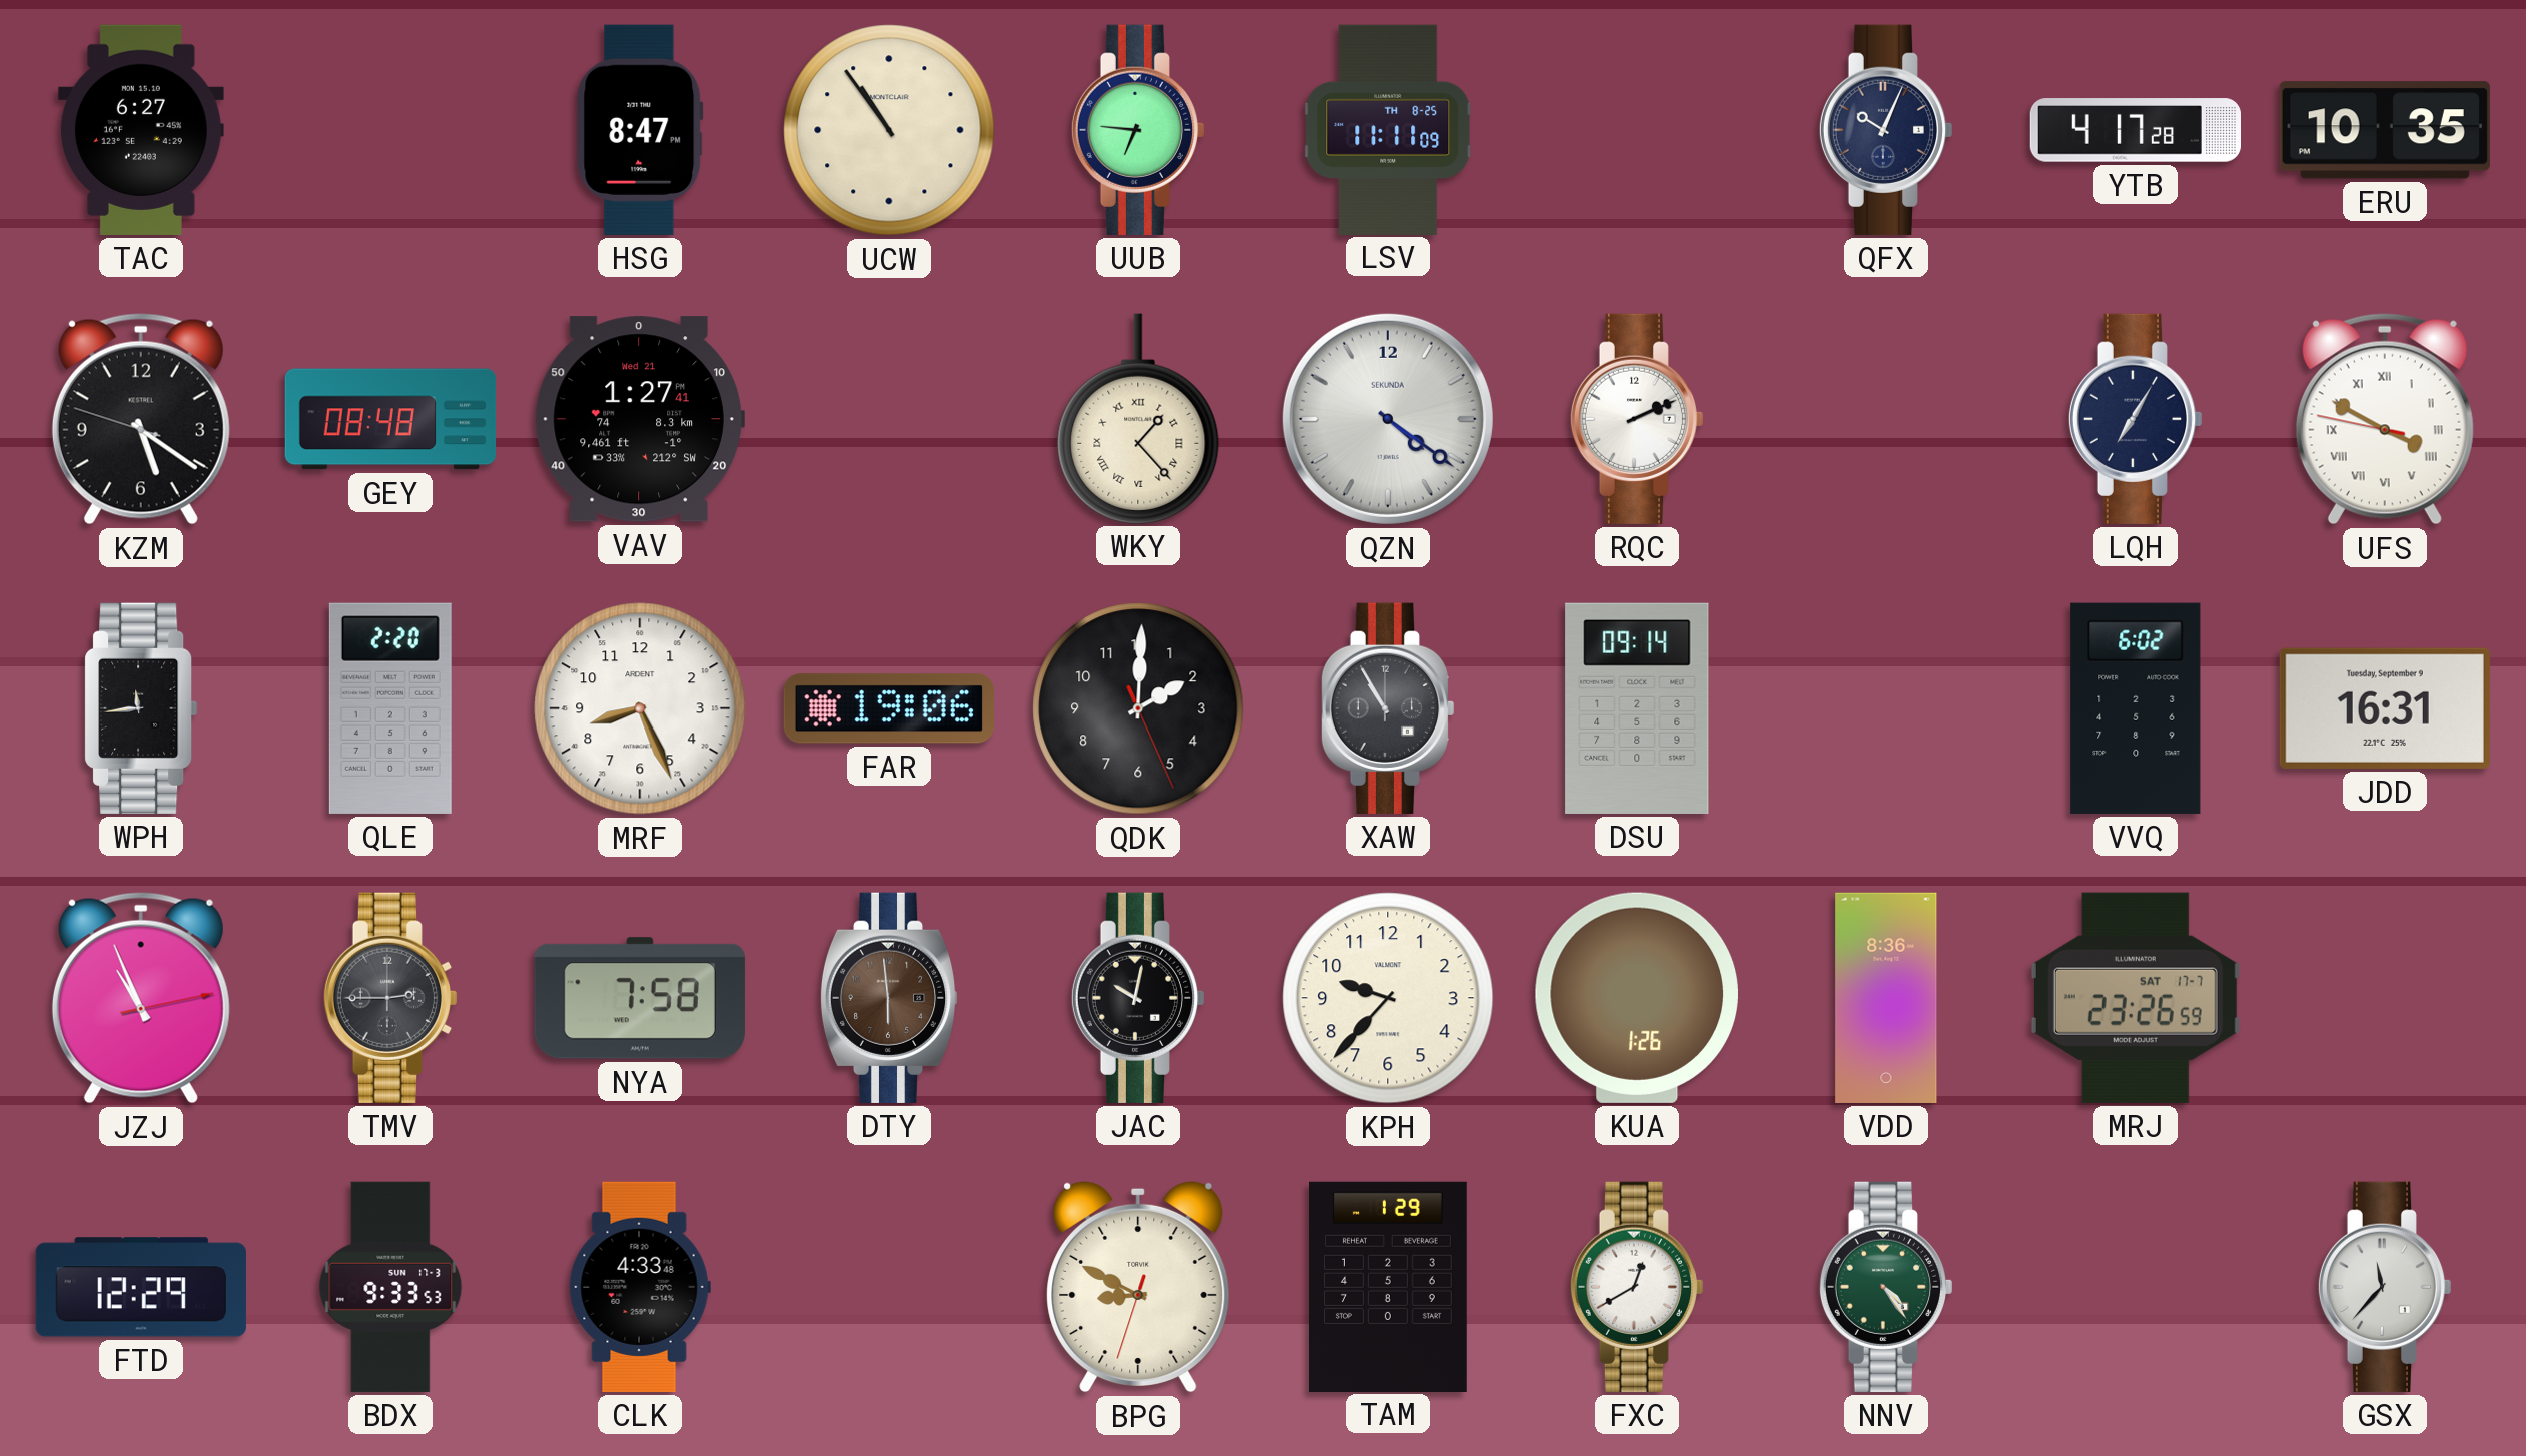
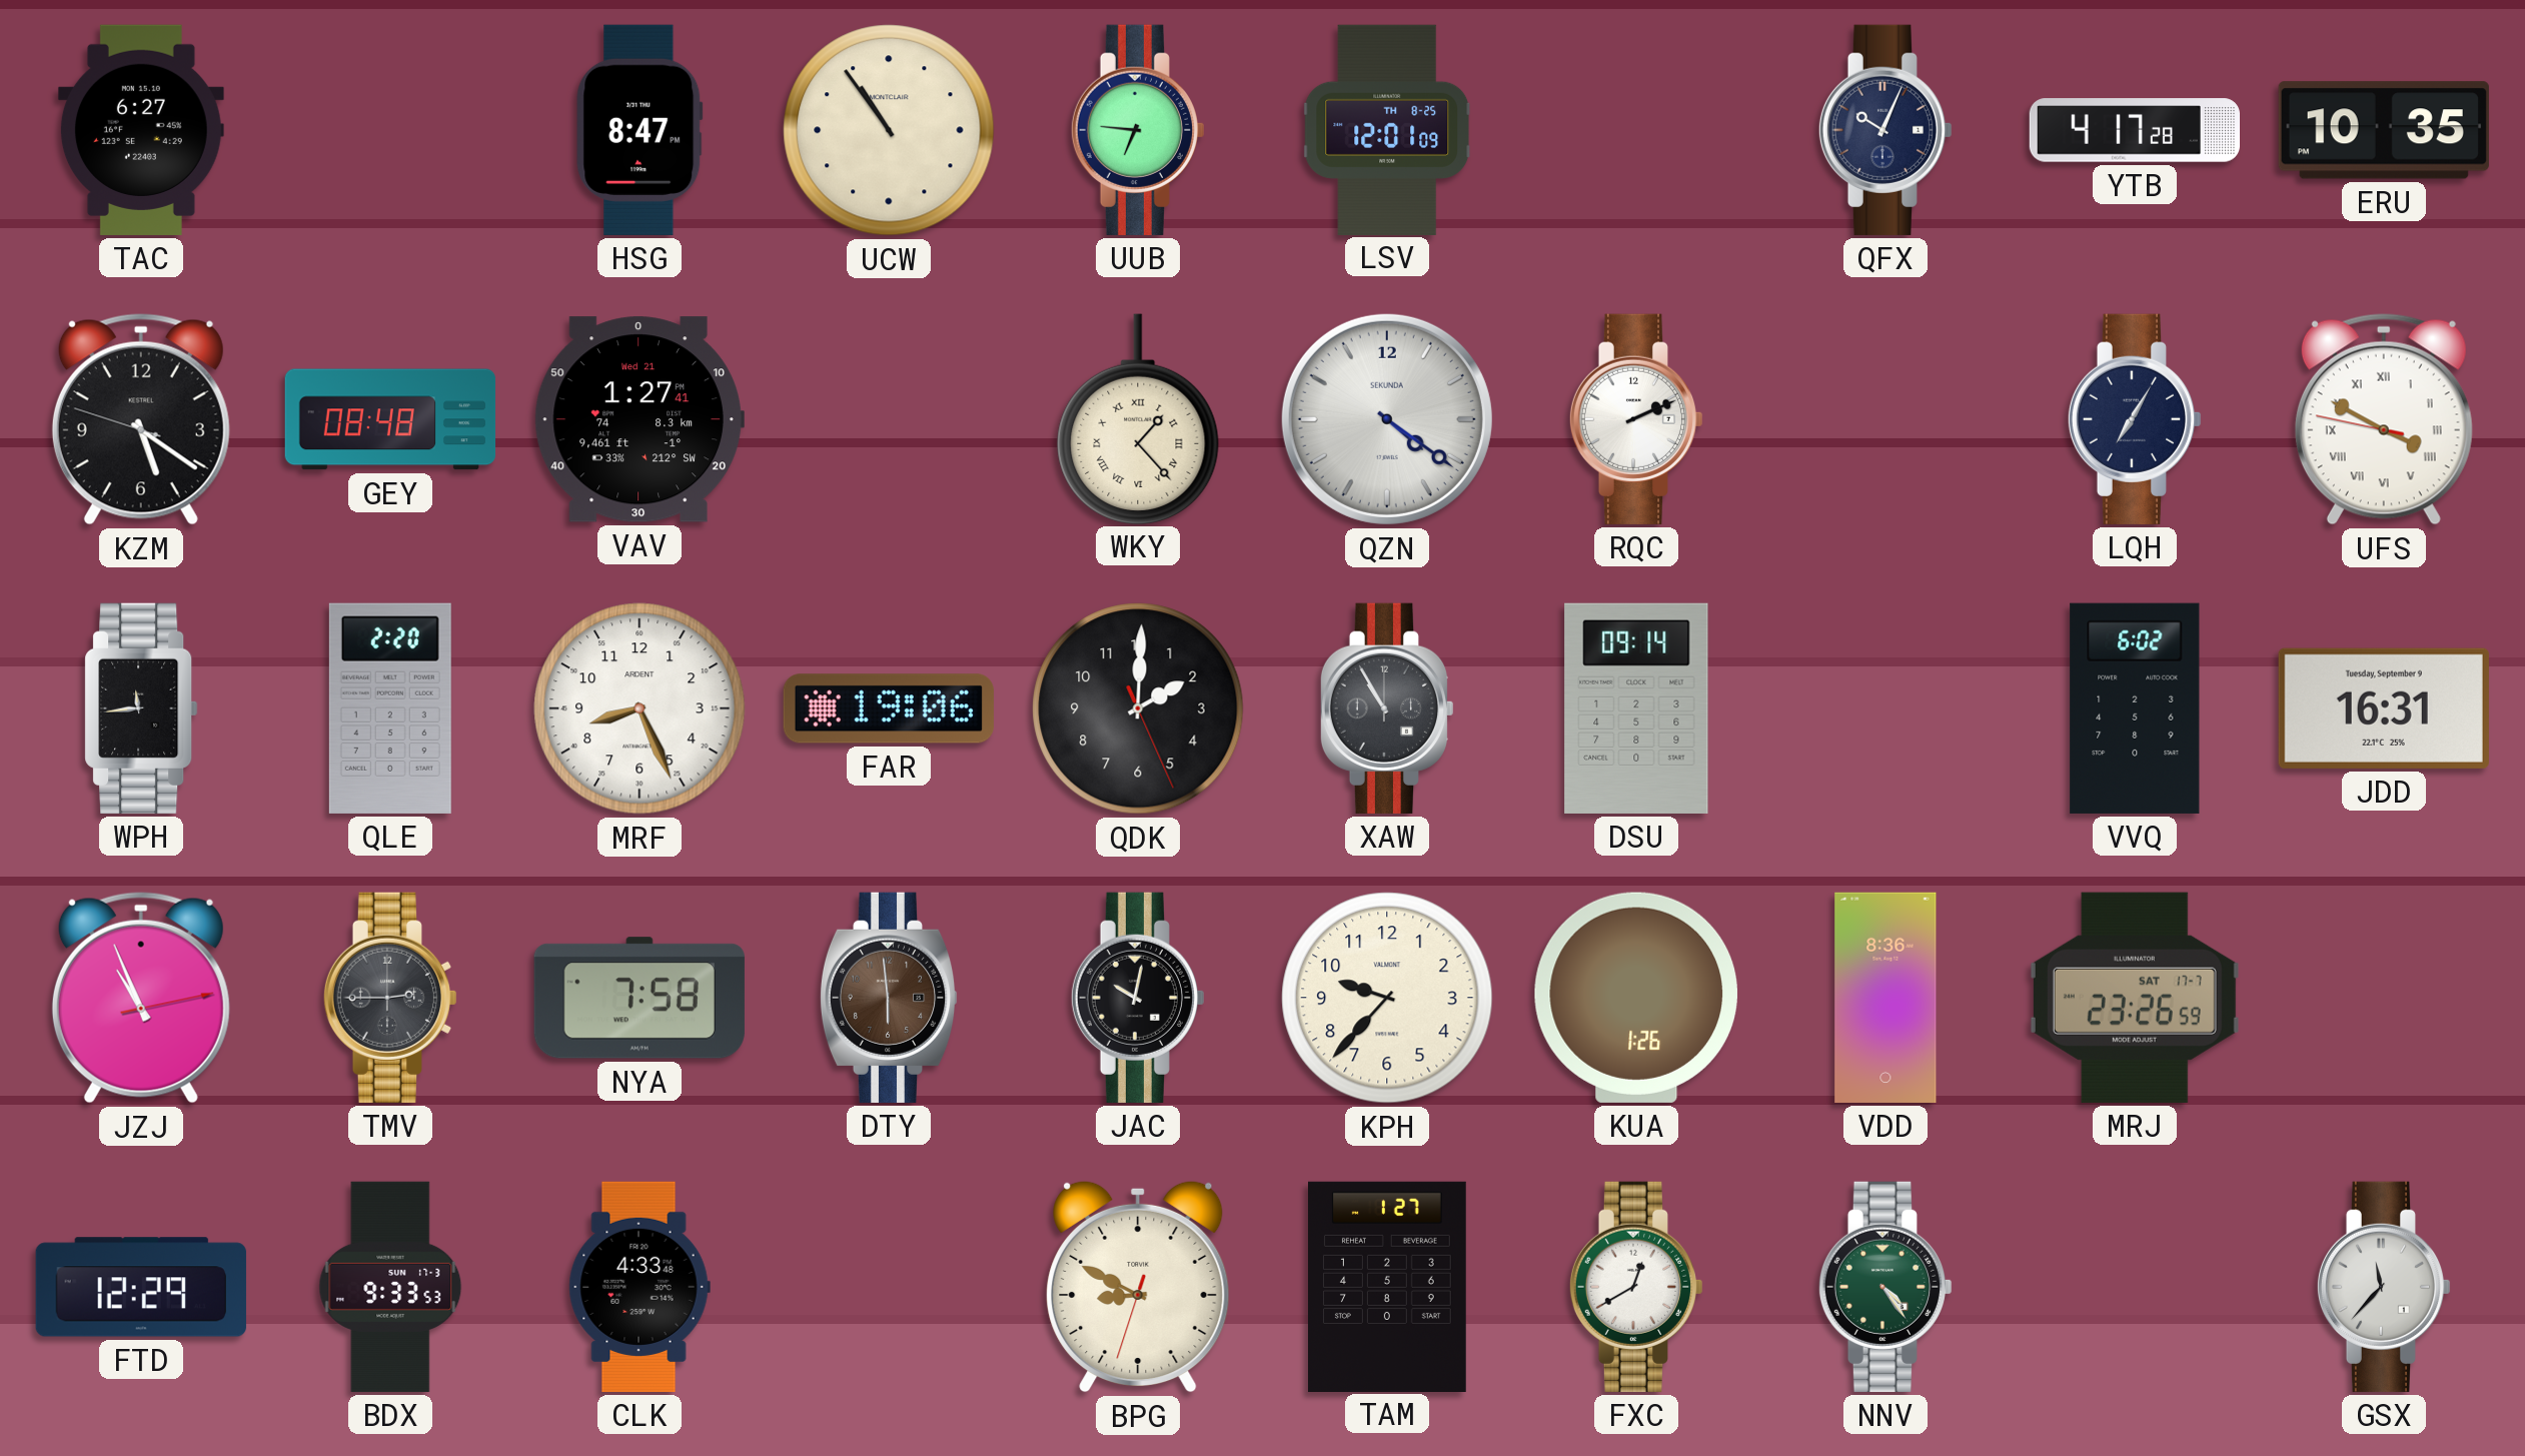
LSV: 11:11 -> 12:01
TAM: 1:29 -> 1:27
